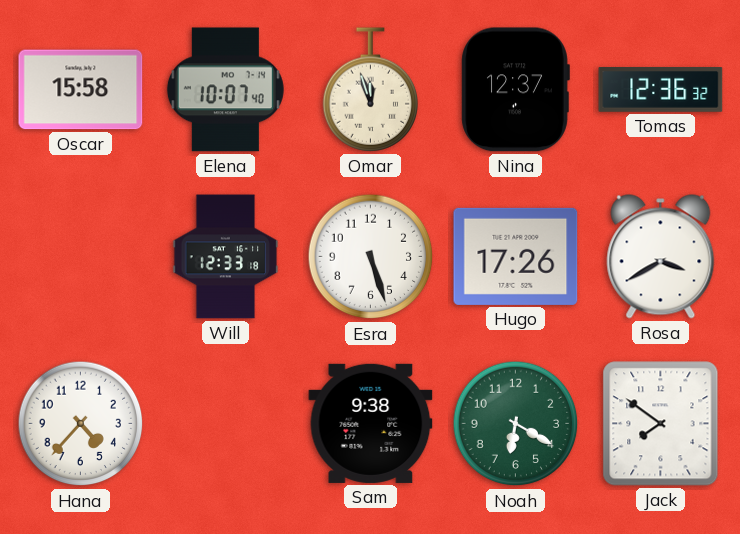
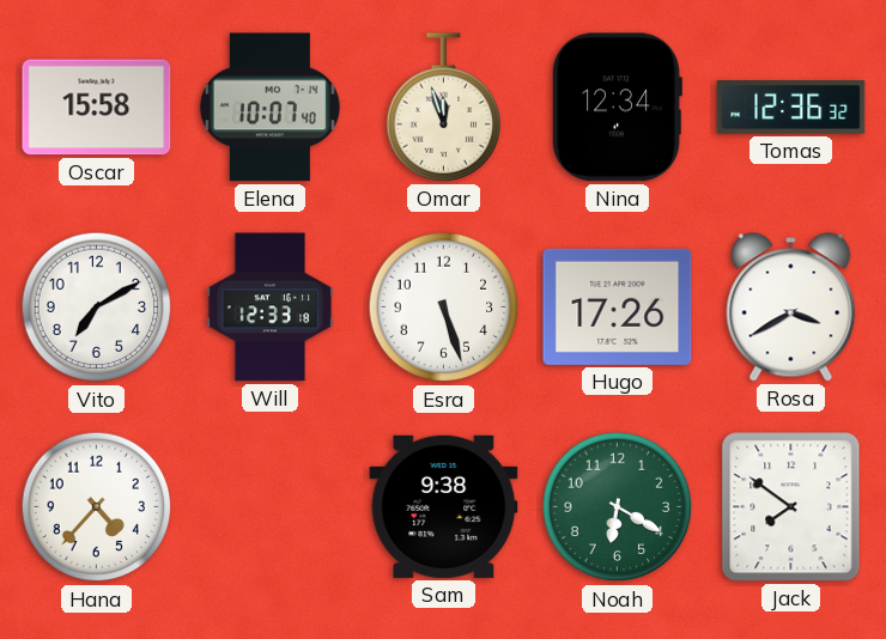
Nina: 12:37 -> 12:34
Vito: none -> 7:10
